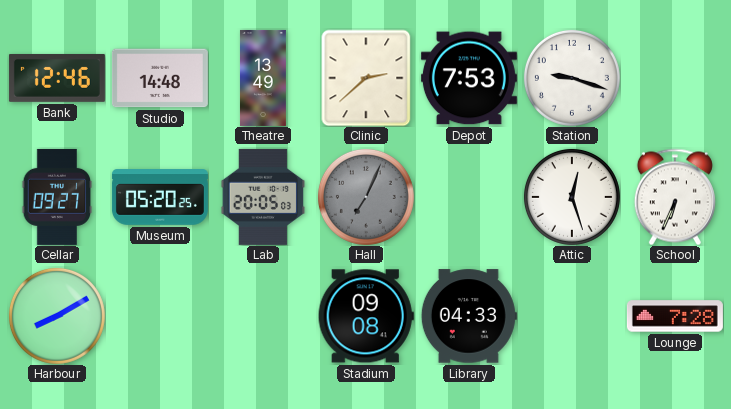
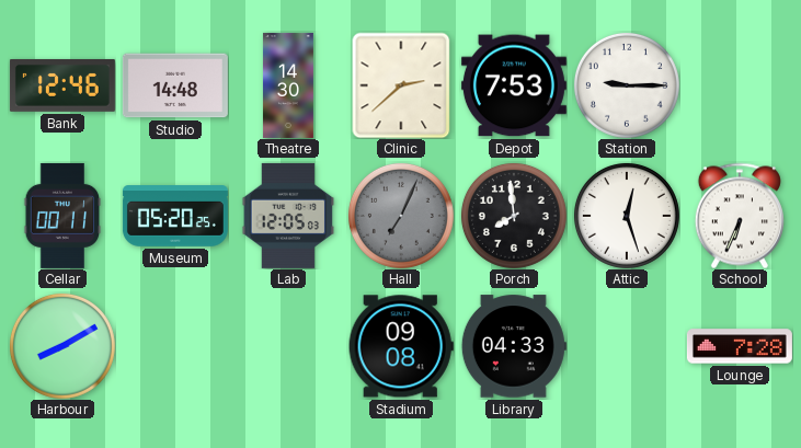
Theatre: 13:49 -> 14:30
Station: 9:18 -> 9:15
Cellar: 09:27 -> 00:11
Lab: 20:05 -> 12:05
Porch: none -> 7:59
